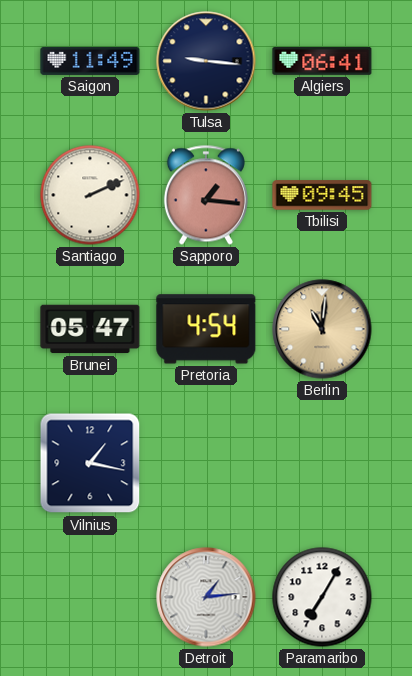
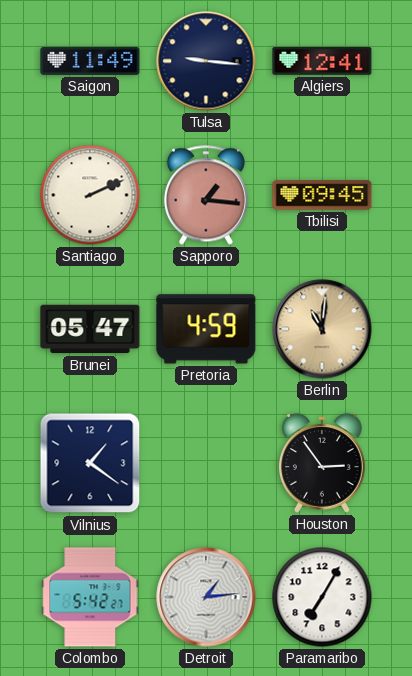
Algiers: 06:41 -> 12:41
Pretoria: 4:54 -> 4:59
Vilnius: 1:17 -> 1:21
Houston: none -> 2:54
Colombo: none -> 5:42
